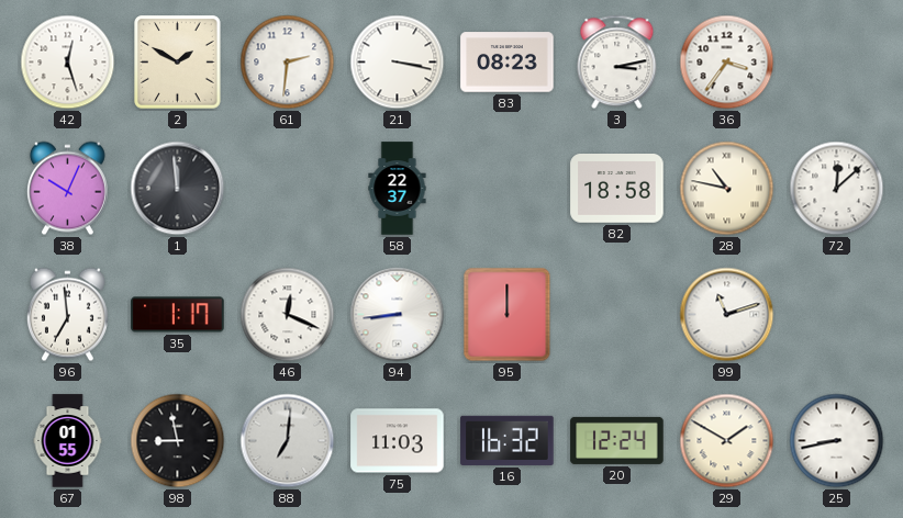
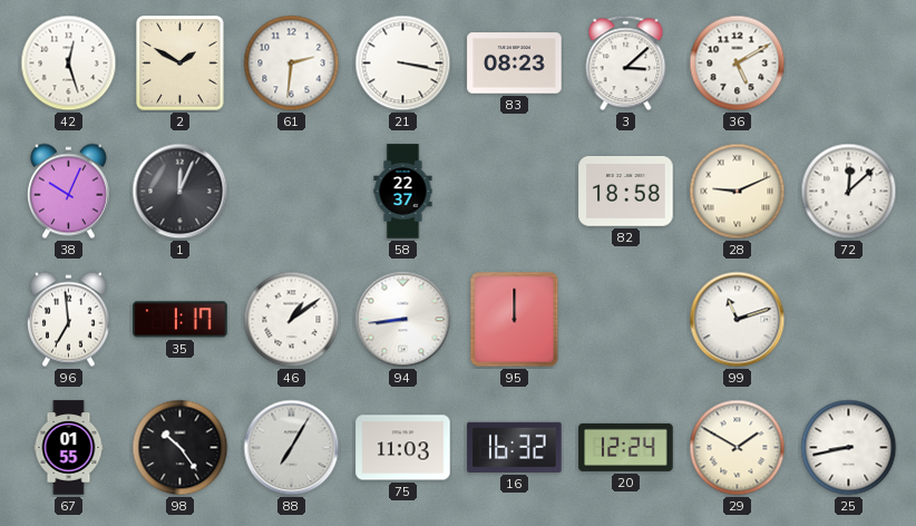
3: 3:13 -> 3:08
36: 3:36 -> 5:10
1: 11:59 -> 12:04
28: 10:47 -> 9:11
46: 12:19 -> 1:09
98: 8:58 -> 10:24
88: 7:01 -> 7:05
